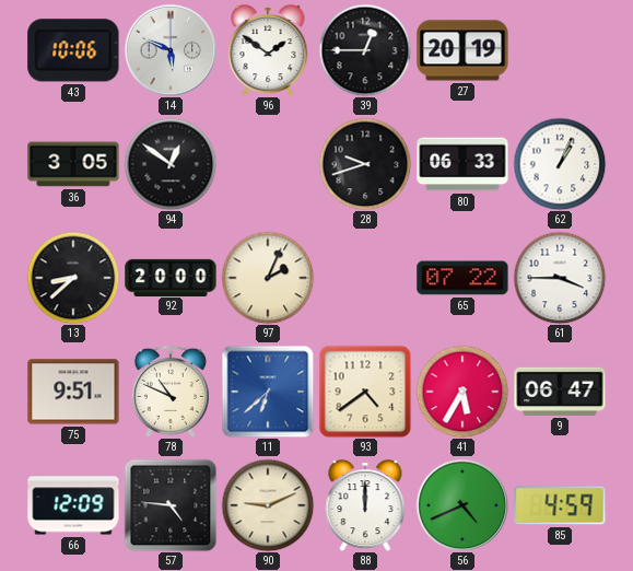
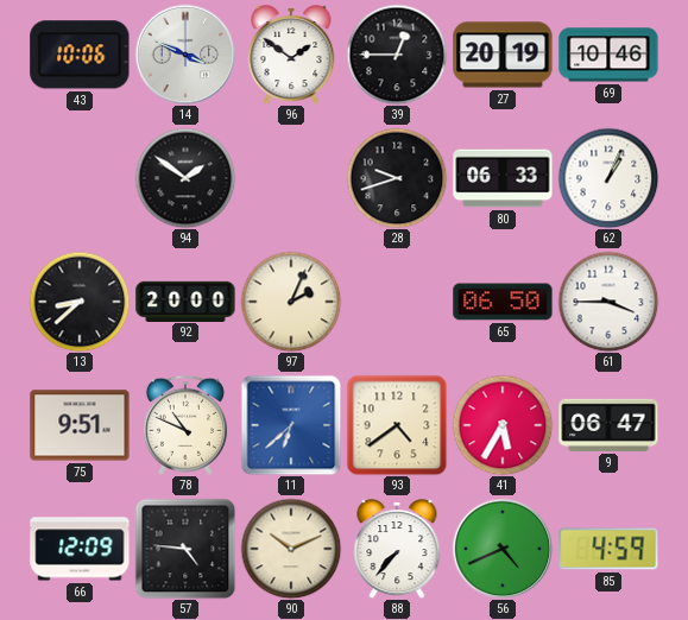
14: 5:49 -> 3:49
69: none -> 10:46
36: 3:05 -> none
94: 12:51 -> 1:51
65: 07:22 -> 06:50
90: 9:11 -> 10:11
88: 12:00 -> 7:37
